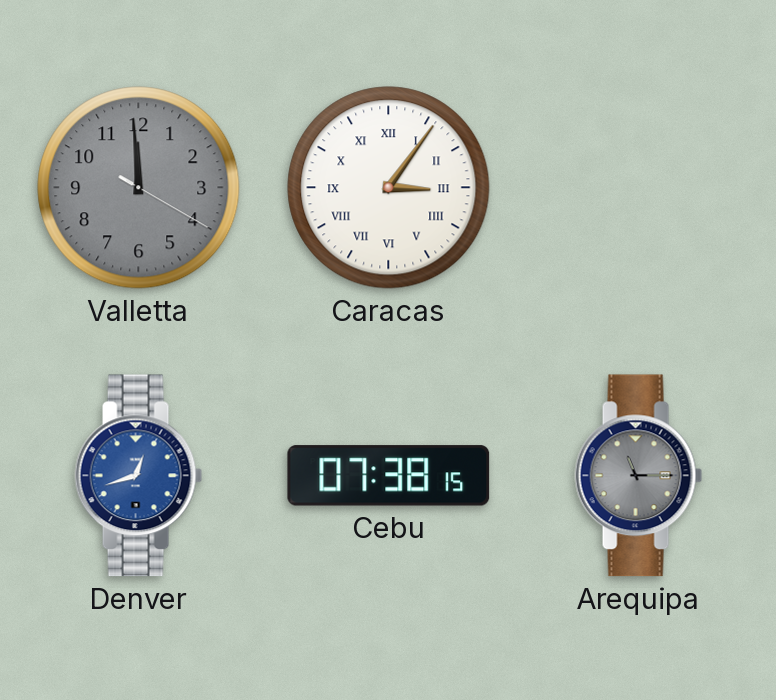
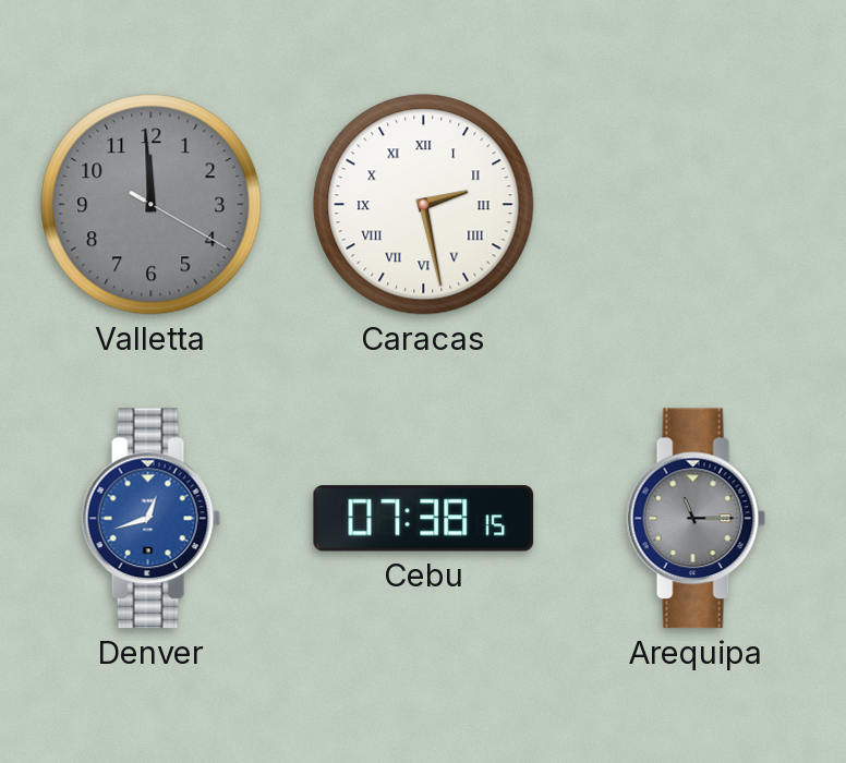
Caracas: 3:06 -> 2:28
